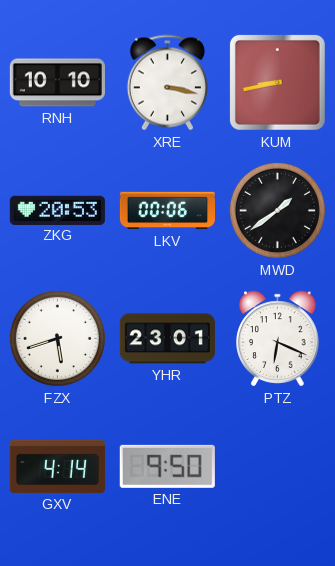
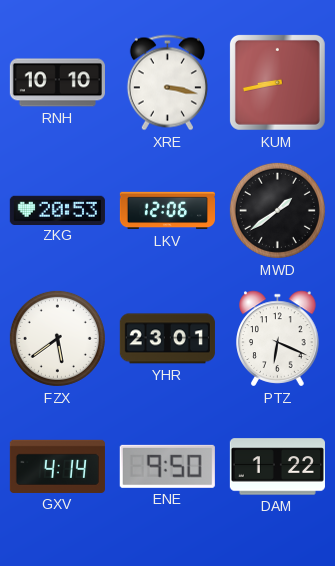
LKV: 00:06 -> 12:06
FZX: 5:42 -> 5:39
DAM: none -> 1:22
